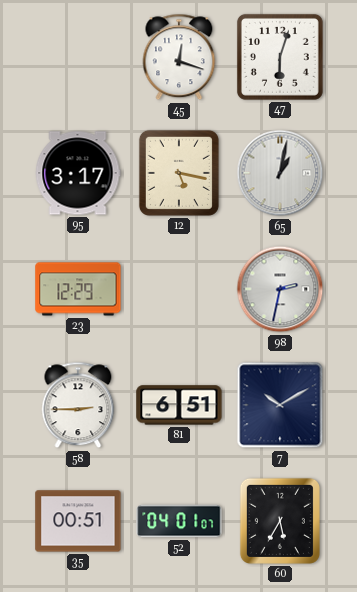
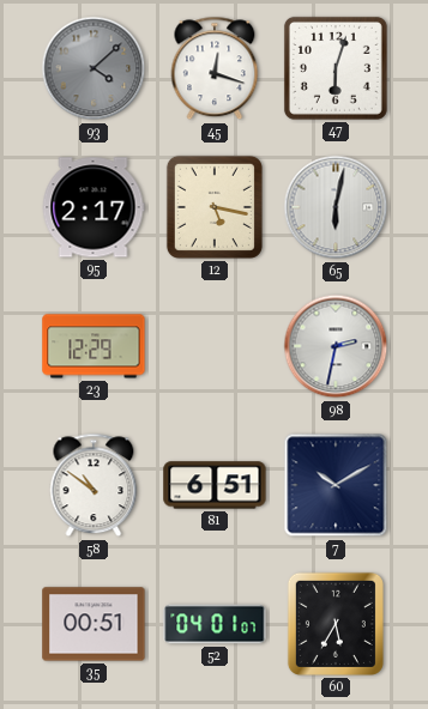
93: none -> 4:08
95: 3:17 -> 2:17
65: 1:02 -> 6:02
58: 2:45 -> 10:51
